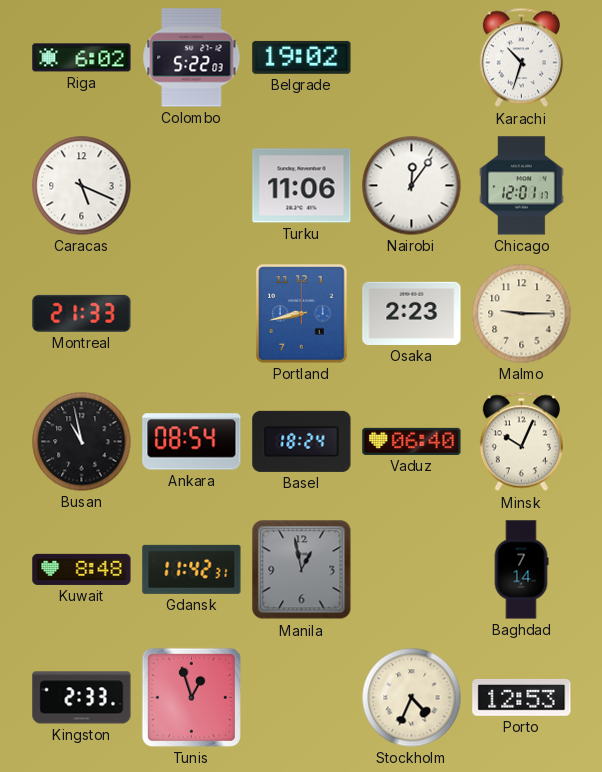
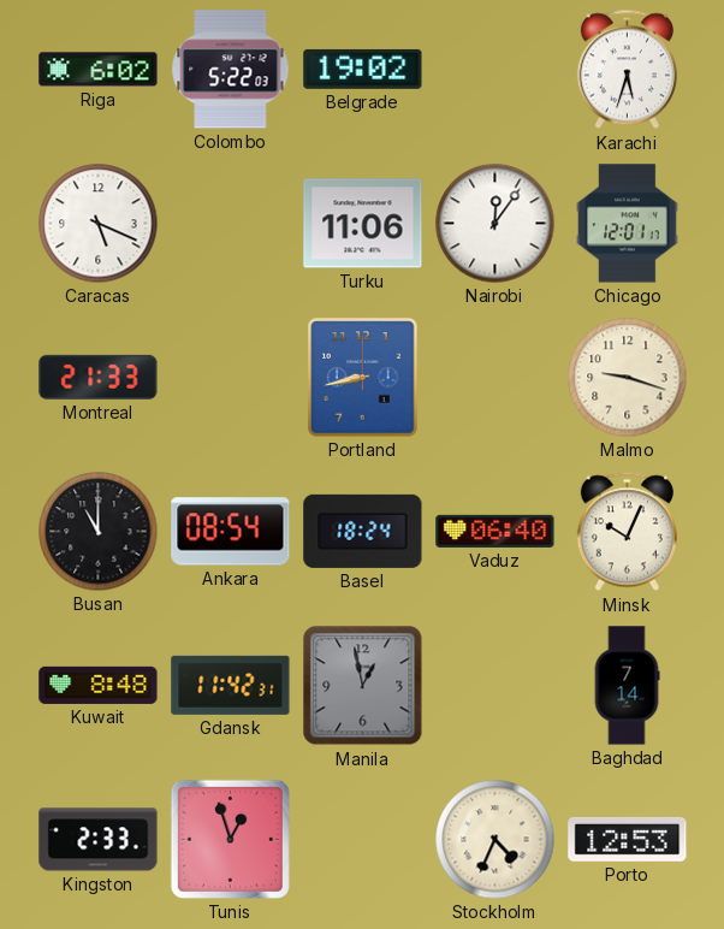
Karachi: 10:33 -> 5:33
Osaka: 2:23 -> none
Malmo: 9:15 -> 9:18
Busan: 10:58 -> 11:00
